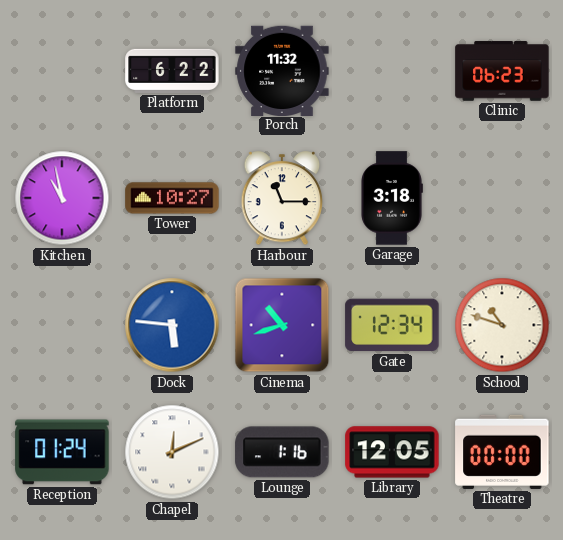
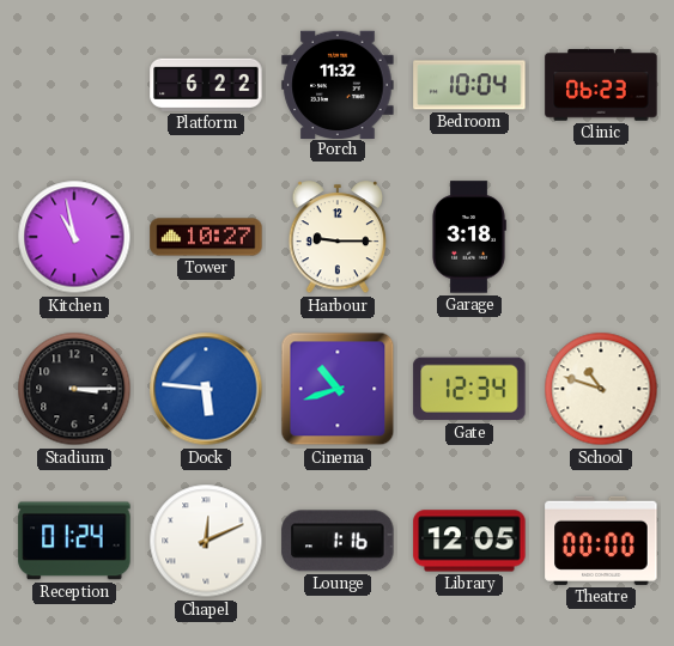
Bedroom: none -> 10:04
Harbour: 11:15 -> 9:15
Stadium: none -> 3:15
